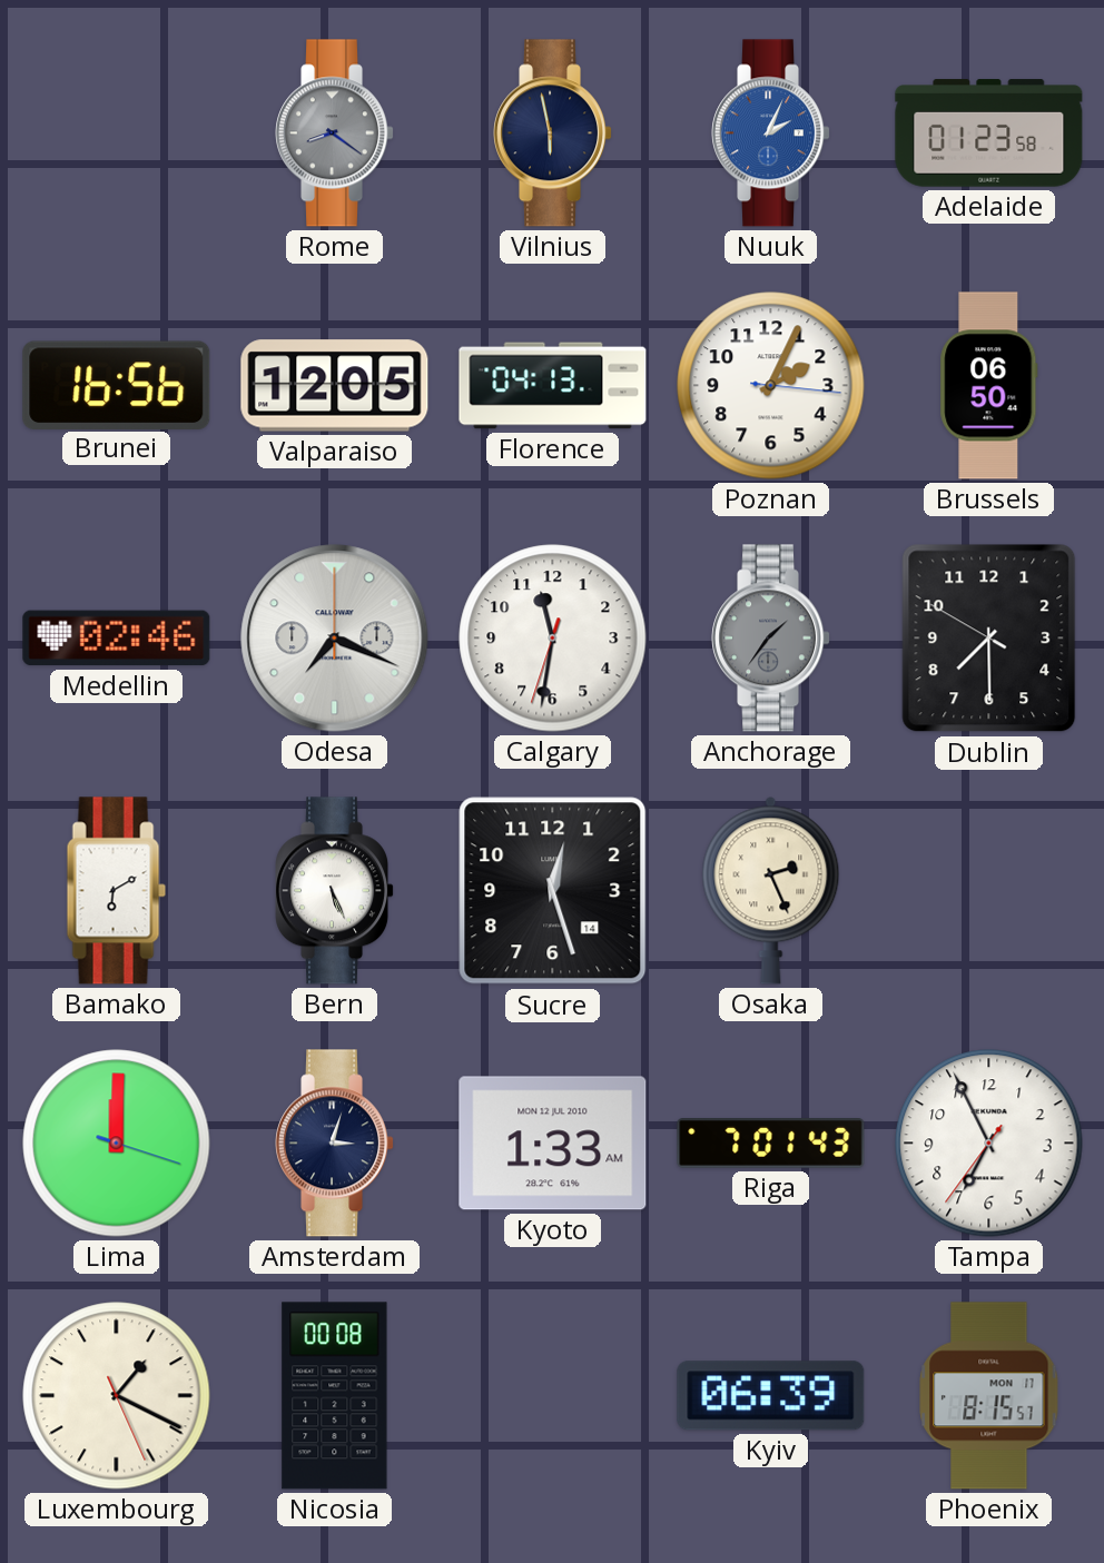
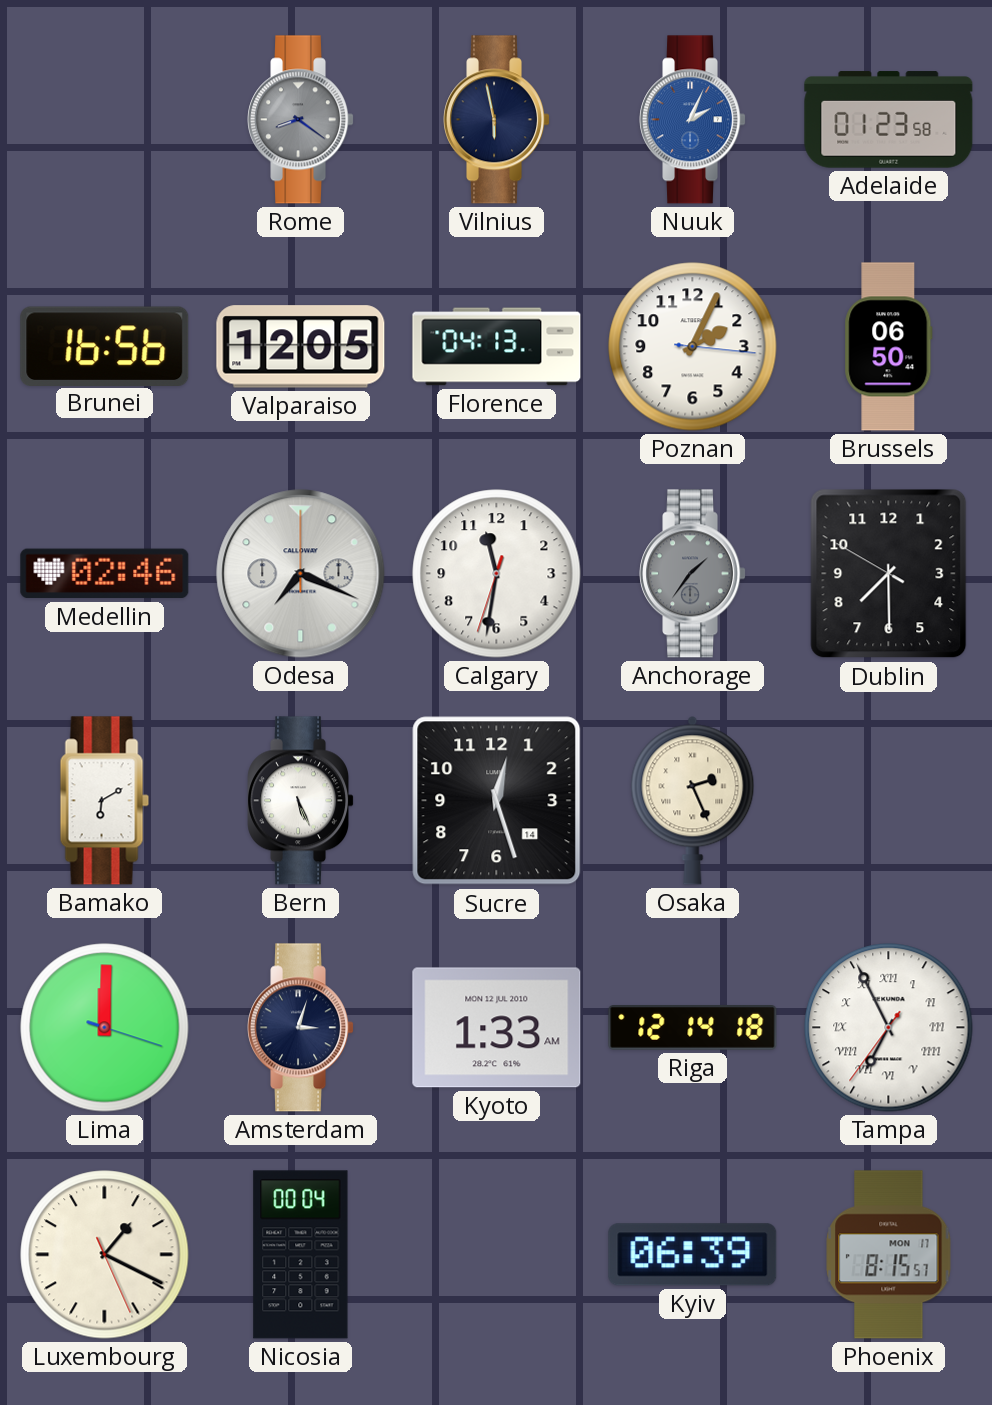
Riga: 7:01 -> 12:14
Tampa numerals: Arabic -> Roman
Nicosia: 00:08 -> 00:04
